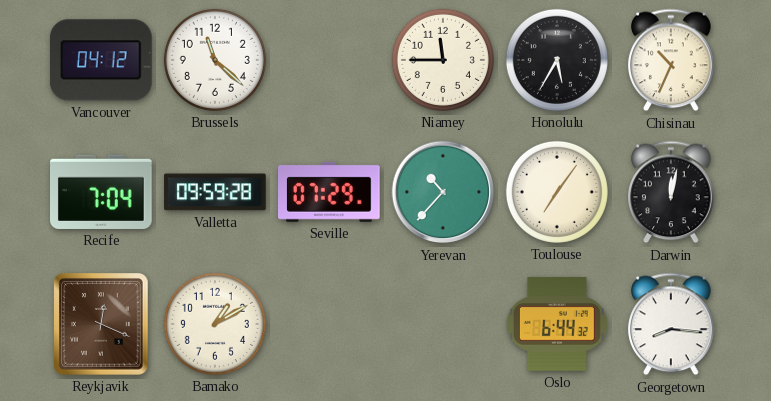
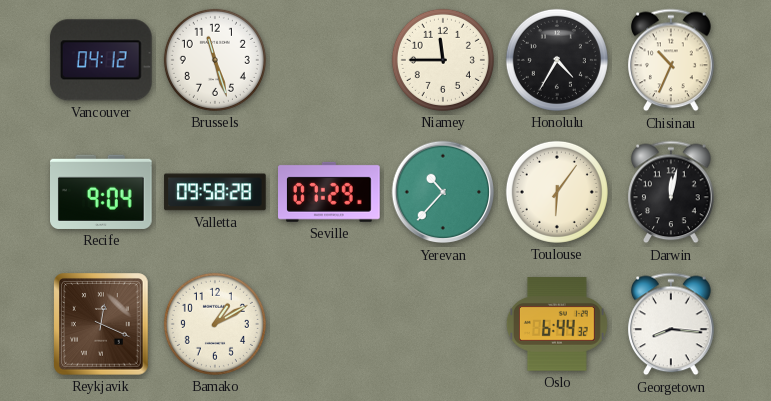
Brussels: 11:22 -> 11:27
Honolulu: 5:35 -> 4:35
Recife: 7:04 -> 9:04
Valletta: 09:59 -> 09:58
Toulouse: 7:06 -> 6:06
